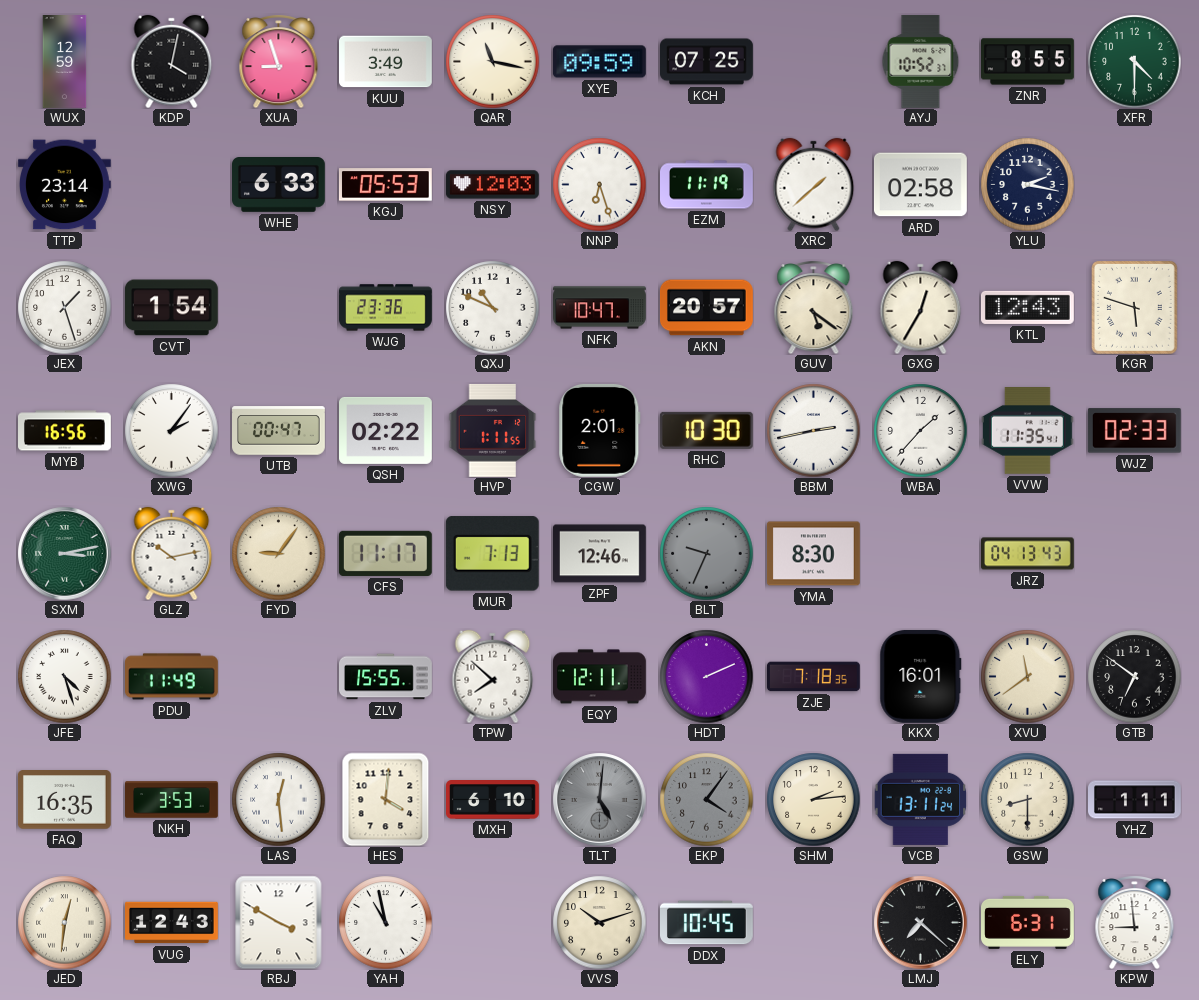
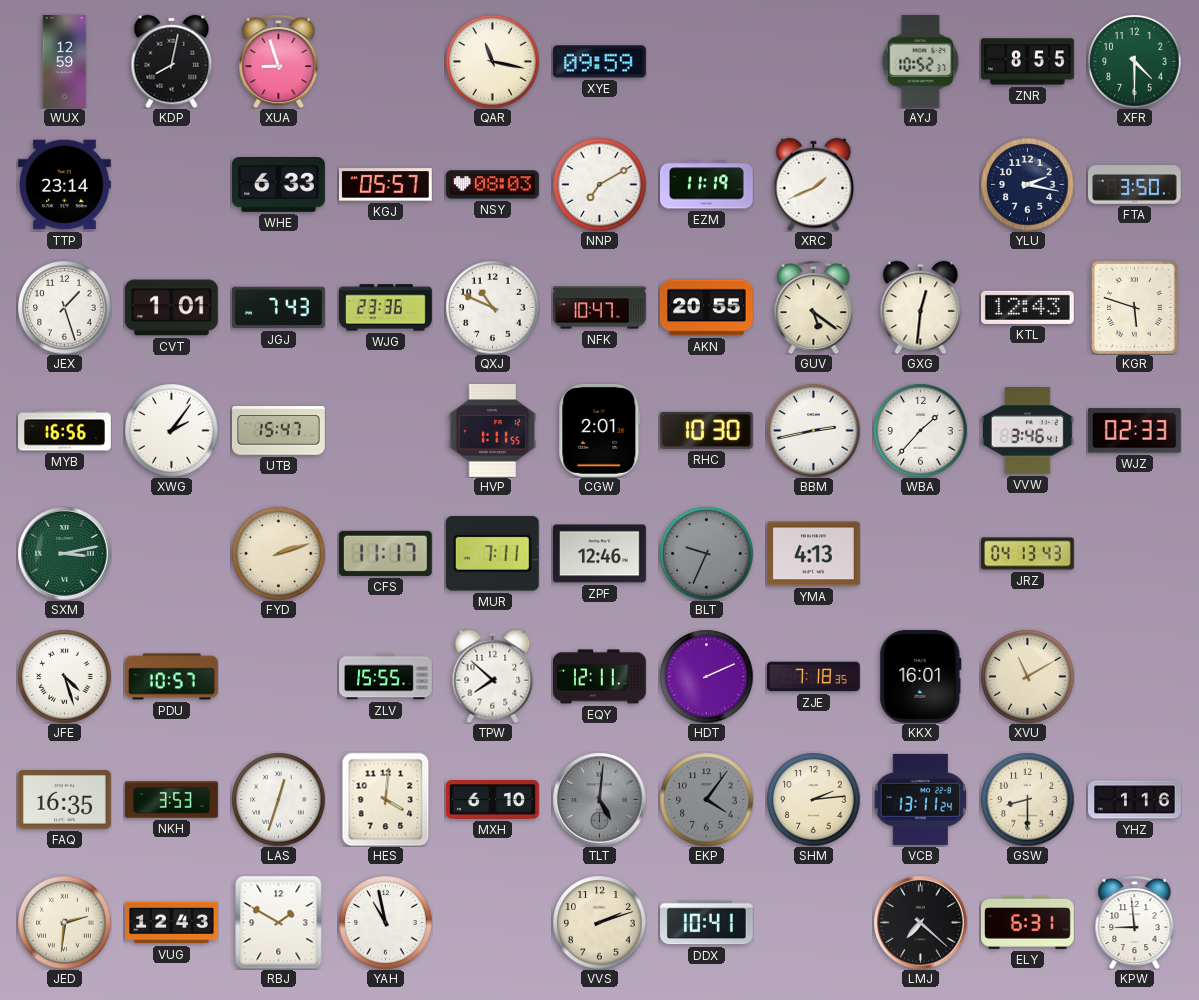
KDP: 4:02 -> 8:02
KUU: 3:49 -> none
KCH: 07:25 -> none
KGJ: 05:53 -> 05:57
NSY: 12:03 -> 08:03
NNP: 6:27 -> 7:10
XRC: 1:38 -> 1:41
ARD: 02:58 -> none
FTA: none -> 3:50
CVT: 1:54 -> 1:01
JGJ: none -> 7:43
AKN: 20:57 -> 20:55
GXG: 12:35 -> 12:31
UTB: 00:47 -> 15:47
QSH: 02:22 -> none
VVW: 11:35 -> 3:46
GLZ: 10:13 -> none
FYD: 9:06 -> 2:12
MUR: 7:13 -> 7:11
YMA: 8:30 -> 4:13
PDU: 11:49 -> 10:57
XVU: 11:39 -> 11:10
GTB: 6:51 -> none
LAS: 12:29 -> 12:33
YHZ: 1:11 -> 1:16
JED: 12:31 -> 2:31
RBJ: 3:50 -> 1:50
VVS: 10:12 -> 2:12
DDX: 10:45 -> 10:41
